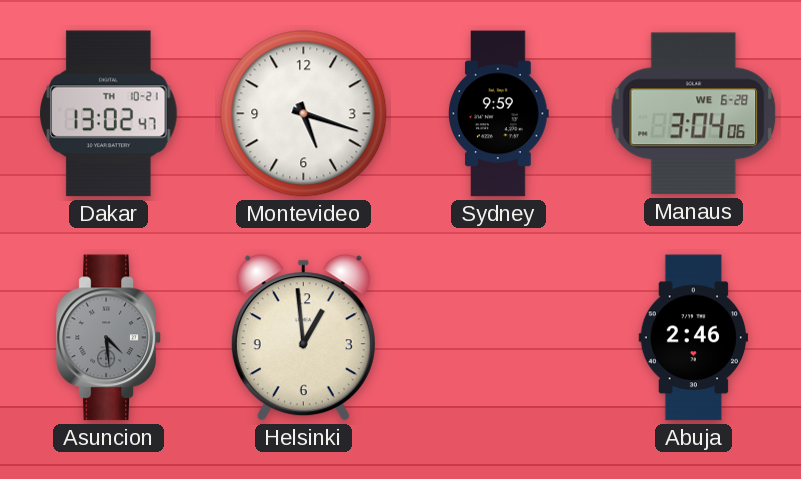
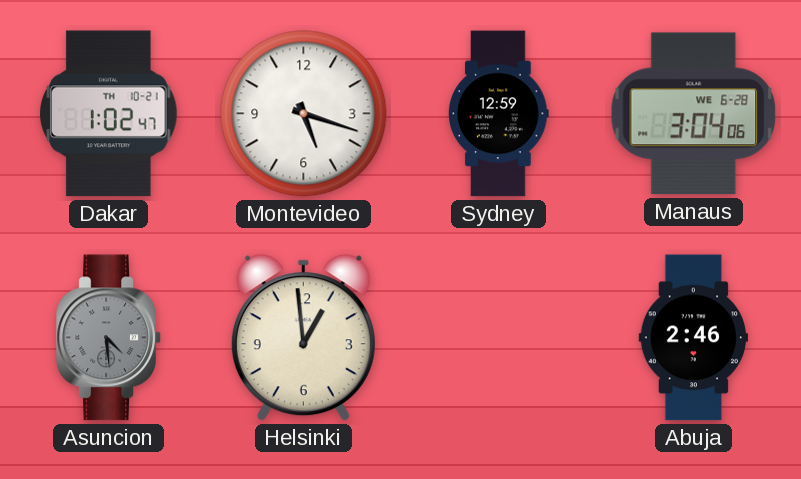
Dakar: 13:02 -> 1:02
Sydney: 9:59 -> 12:59
